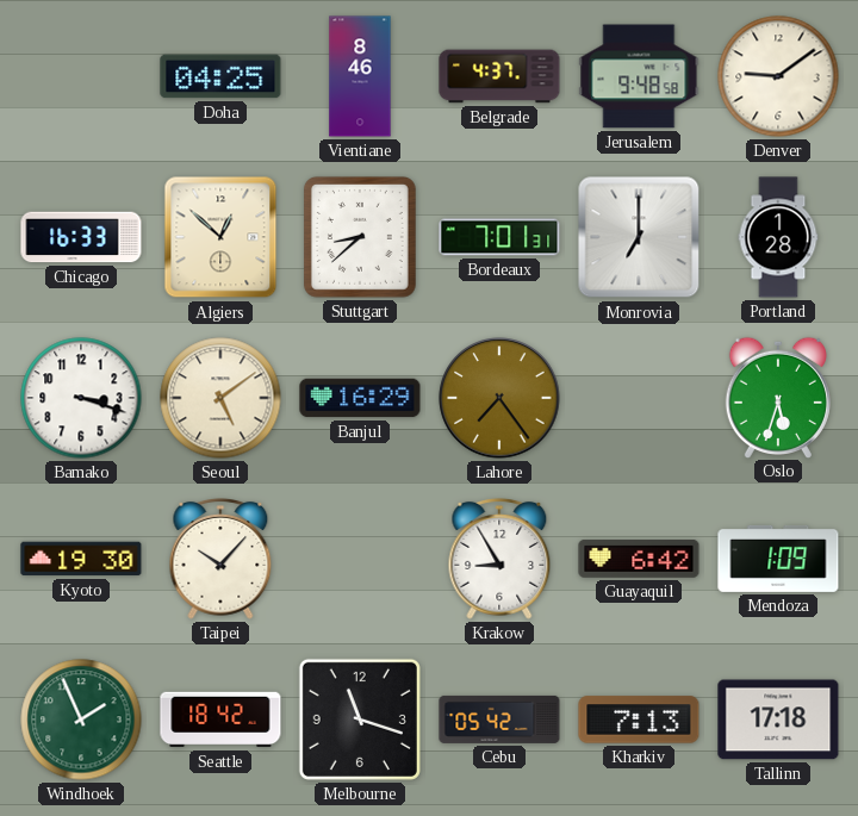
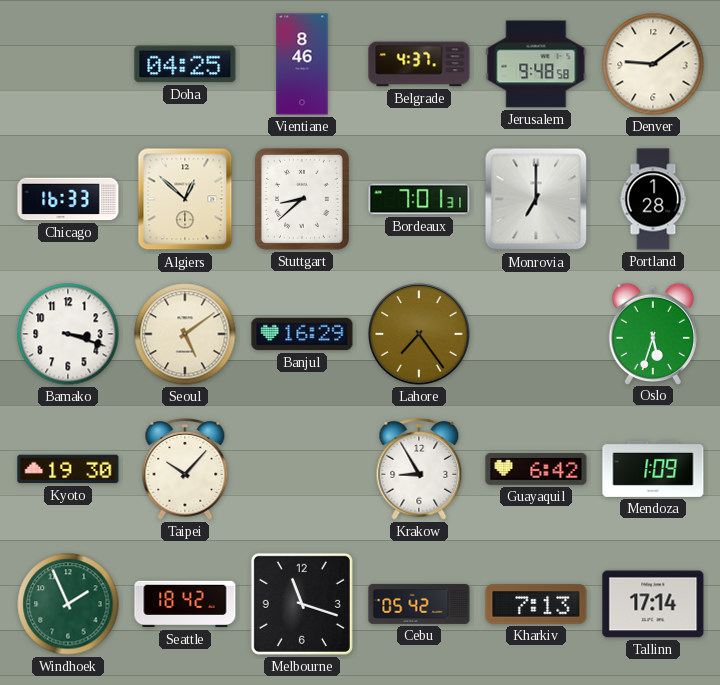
Tallinn: 17:18 -> 17:14
